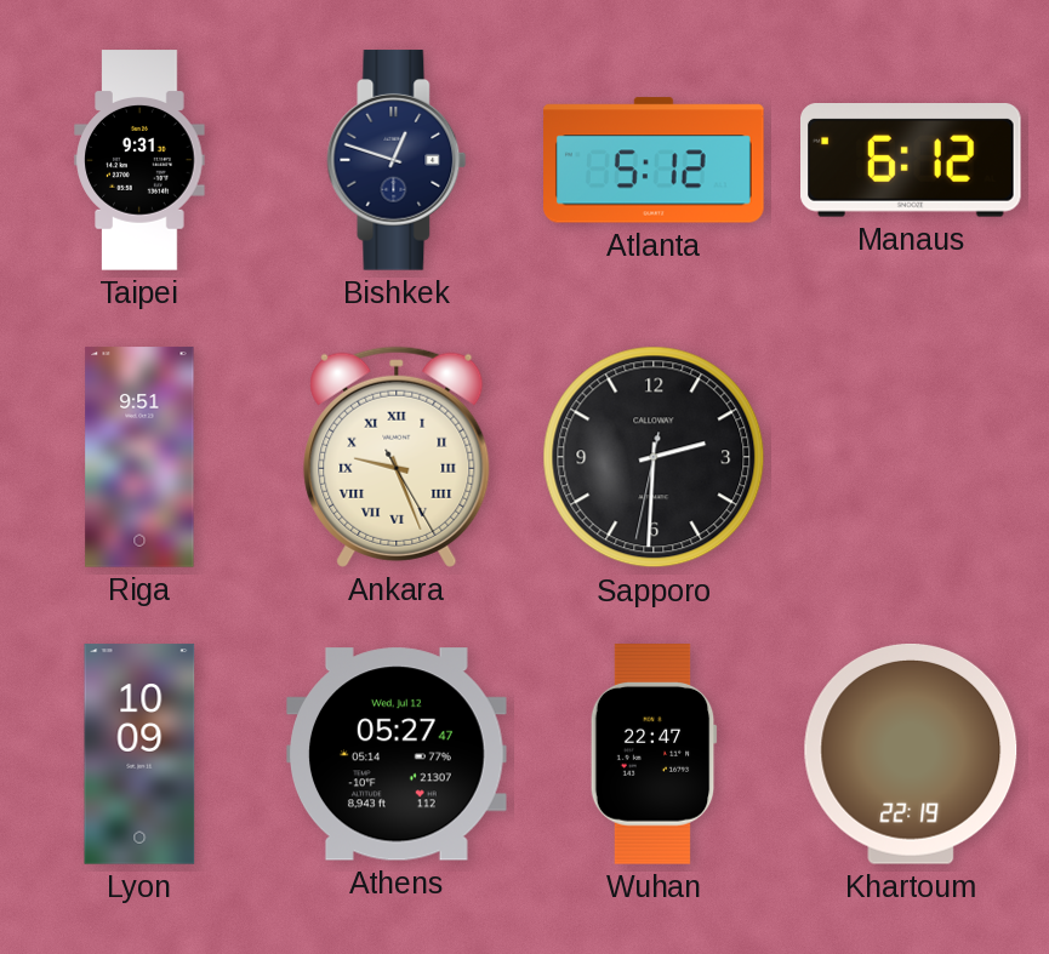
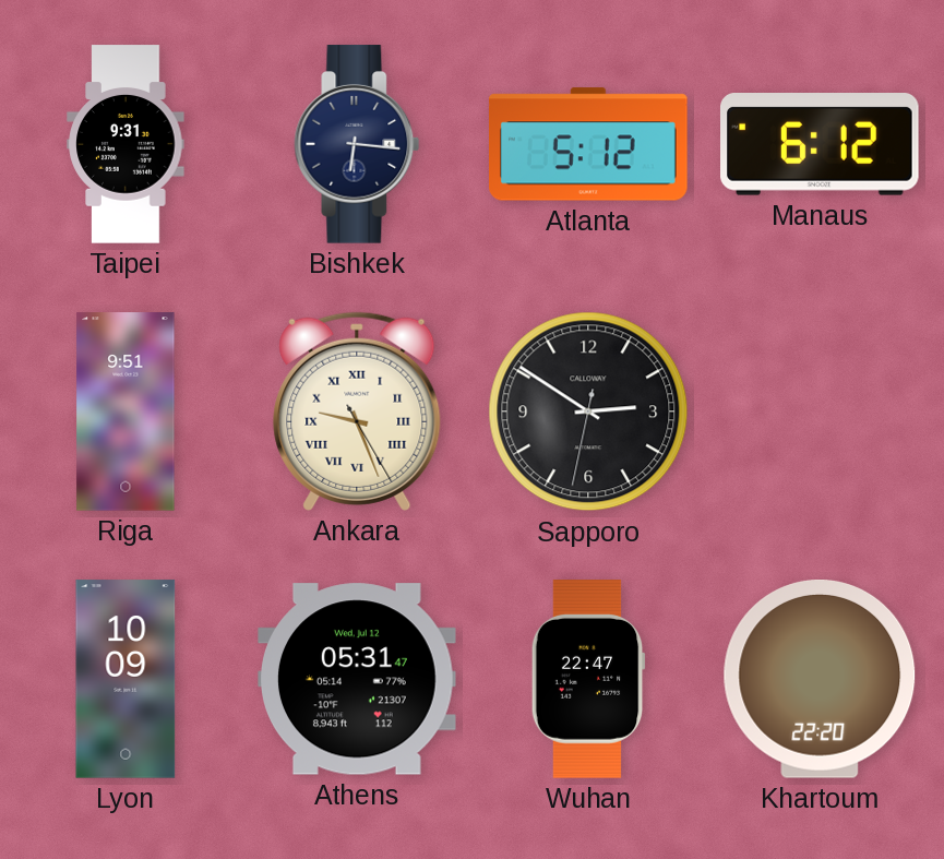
Bishkek: 12:48 -> 6:16
Sapporo: 2:30 -> 2:50
Athens: 05:27 -> 05:31
Khartoum: 22:19 -> 22:20
